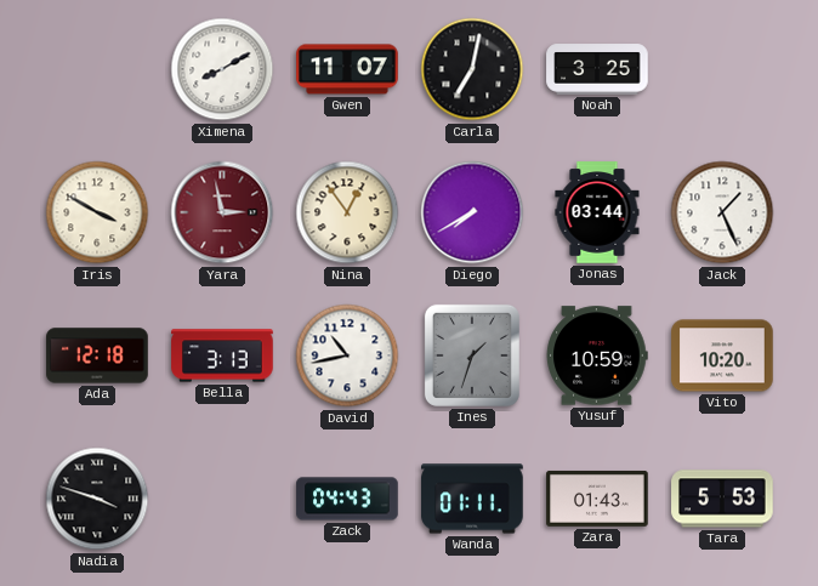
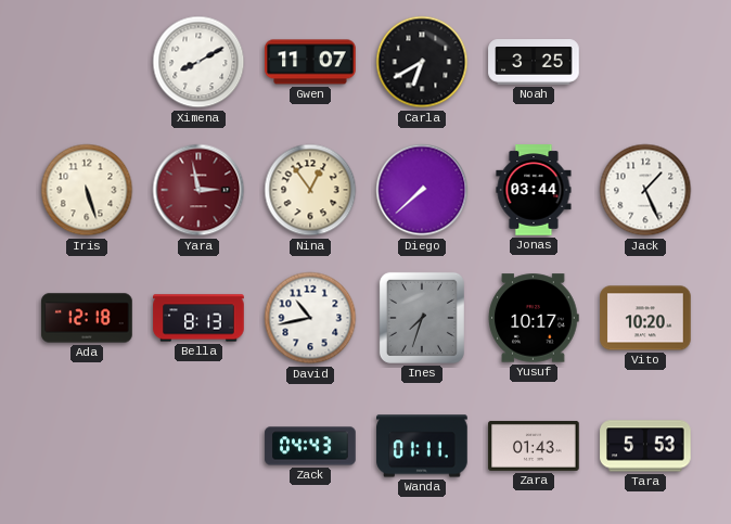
Carla: 7:02 -> 6:40
Iris: 3:50 -> 5:27
Diego: 7:40 -> 7:38
Bella: 3:13 -> 8:13
Ines: 1:33 -> 7:33
Yusuf: 10:59 -> 10:17
Nadia: 3:48 -> none
